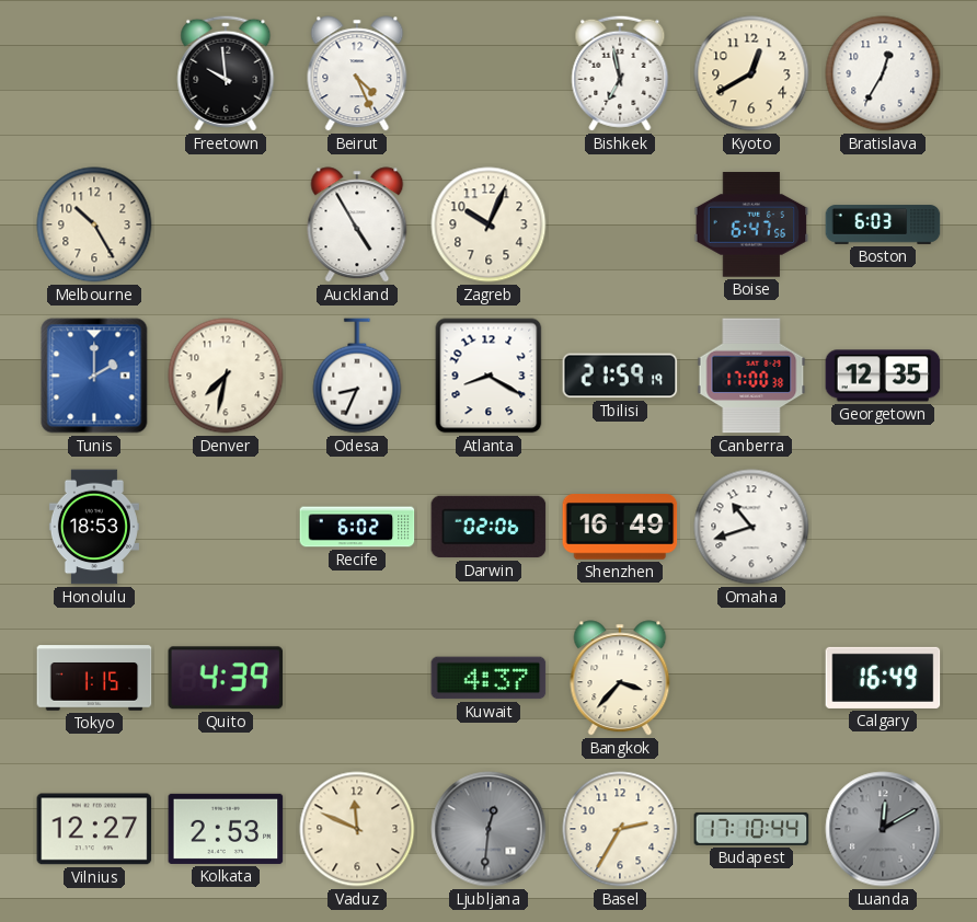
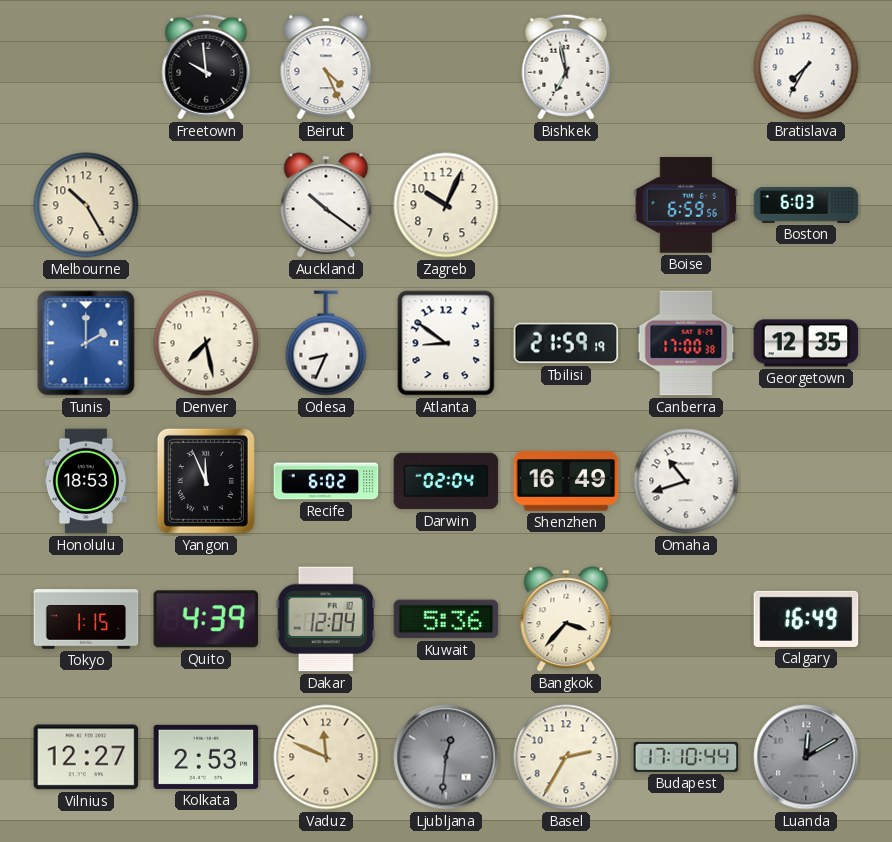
Kyoto: 12:40 -> none
Bratislava: 12:35 -> 7:35
Auckland: 4:55 -> 10:21
Boise: 6:47 -> 6:59
Denver: 7:32 -> 7:28
Atlanta: 8:20 -> 8:51
Yangon: none -> 11:56
Darwin: 02:06 -> 02:04
Dakar: none -> 12:04
Kuwait: 4:37 -> 5:36
